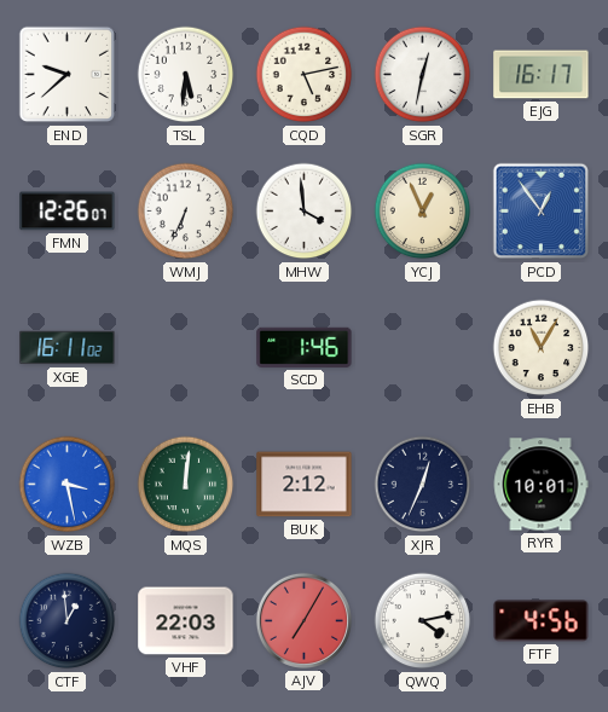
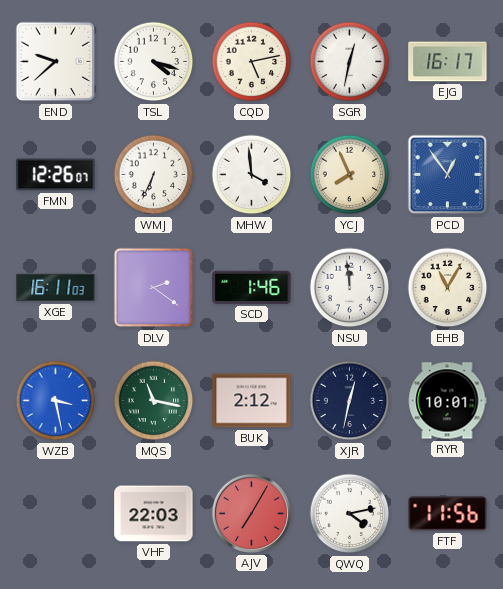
TSL: 5:31 -> 4:18
YCJ: 12:56 -> 7:56
XGE: 16:11:02 -> 16:11:03
DLV: none -> 2:21
NSU: none -> 11:59
MQS: 12:01 -> 11:17
XJR: 12:34 -> 12:32
CTF: 12:59 -> none
FTF: 4:56 -> 11:56
